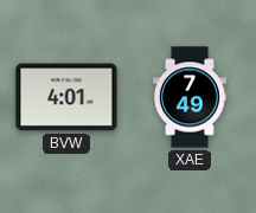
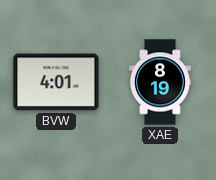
XAE: 7:49 -> 8:19
